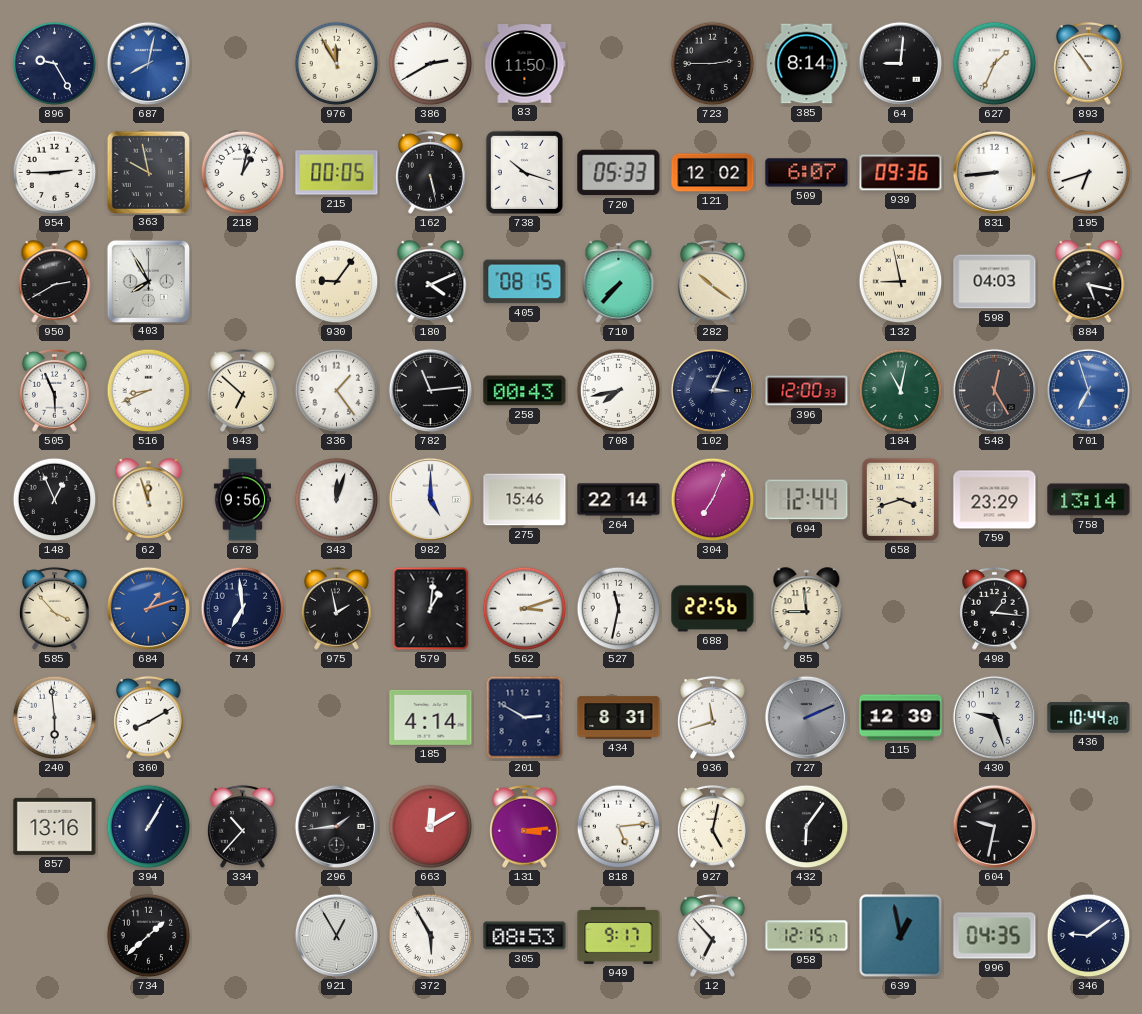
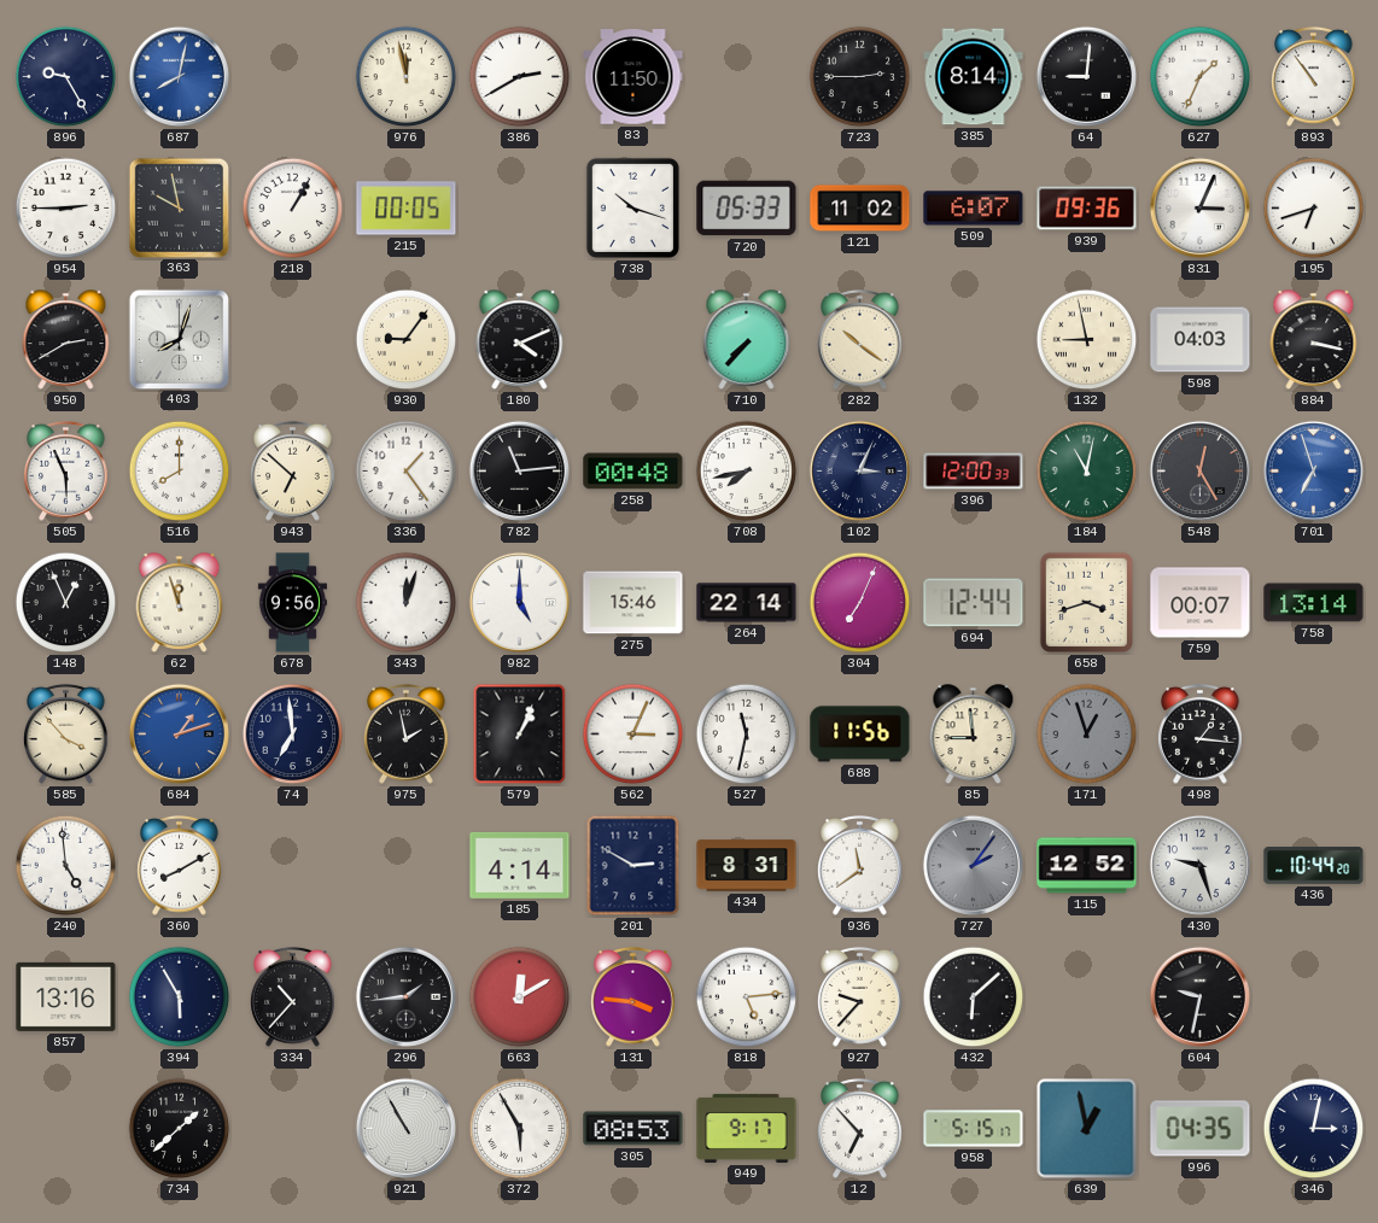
976: 11:55 -> 11:58
218: 1:02 -> 1:05
162: 5:28 -> none
121: 12:02 -> 11:02
831: 8:44 -> 3:04
403: 7:55 -> 8:03
405: 08:15 -> none
884: 5:17 -> 3:17
516: 8:41 -> 8:00
258: 00:43 -> 00:48
759: 23:29 -> 00:07
579: 1:01 -> 1:04
562: 3:12 -> 3:04
688: 22:56 -> 11:56
171: none -> 12:57
240: 5:59 -> 4:59
936: 11:42 -> 11:39
727: 2:11 -> 2:06
115: 12:39 -> 12:52
394: 1:05 -> 5:55
131: 3:14 -> 3:46
927: 5:02 -> 9:37
432: 6:06 -> 6:08
921: 12:55 -> 10:55
958: 12:15 -> 5:15
346: 9:09 -> 3:02
